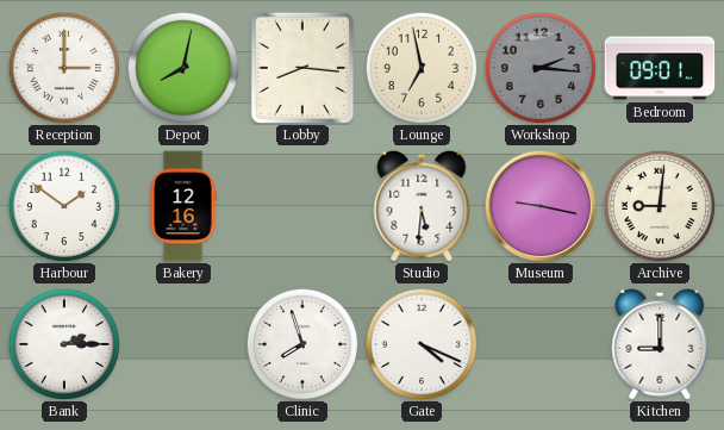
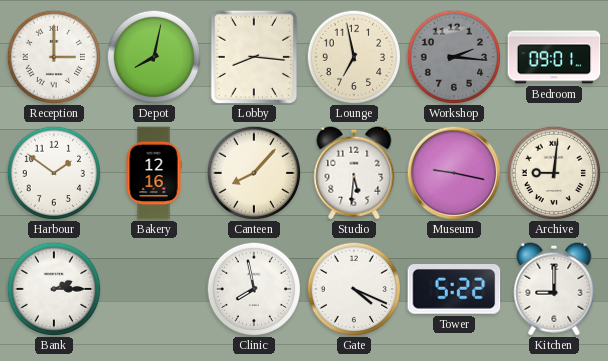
Canteen: none -> 8:07
Clinic: 7:57 -> 7:58
Tower: none -> 5:22
